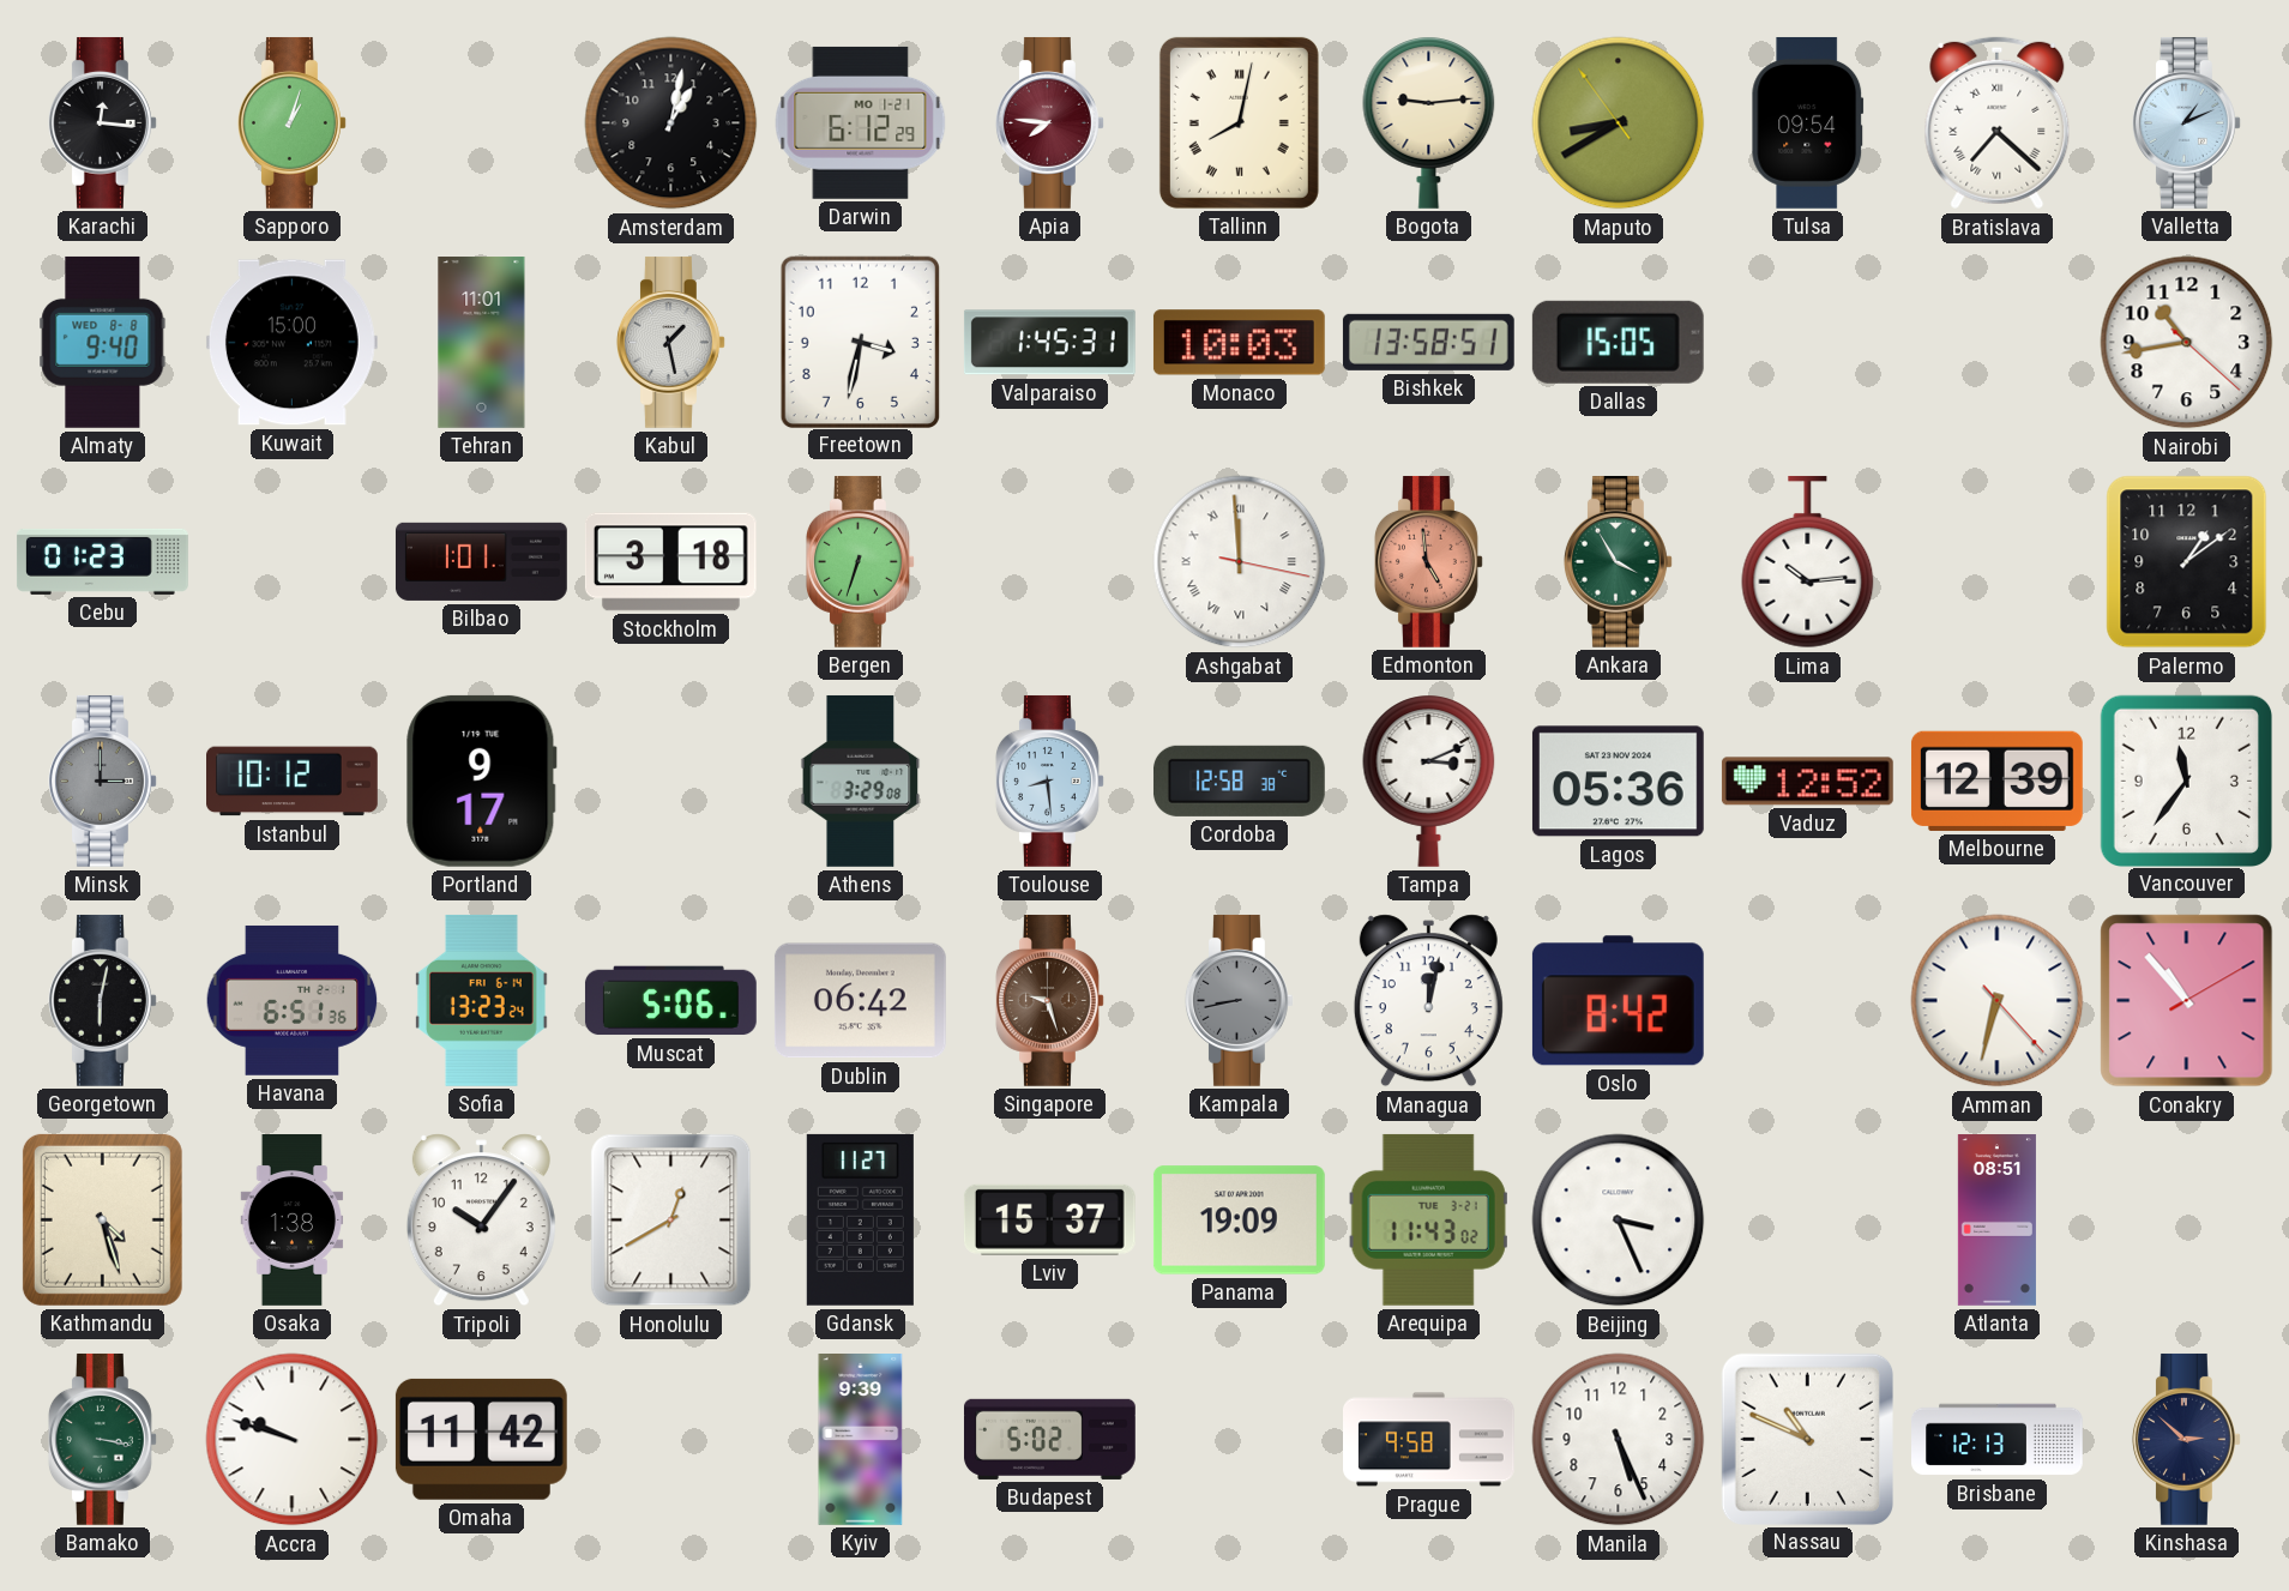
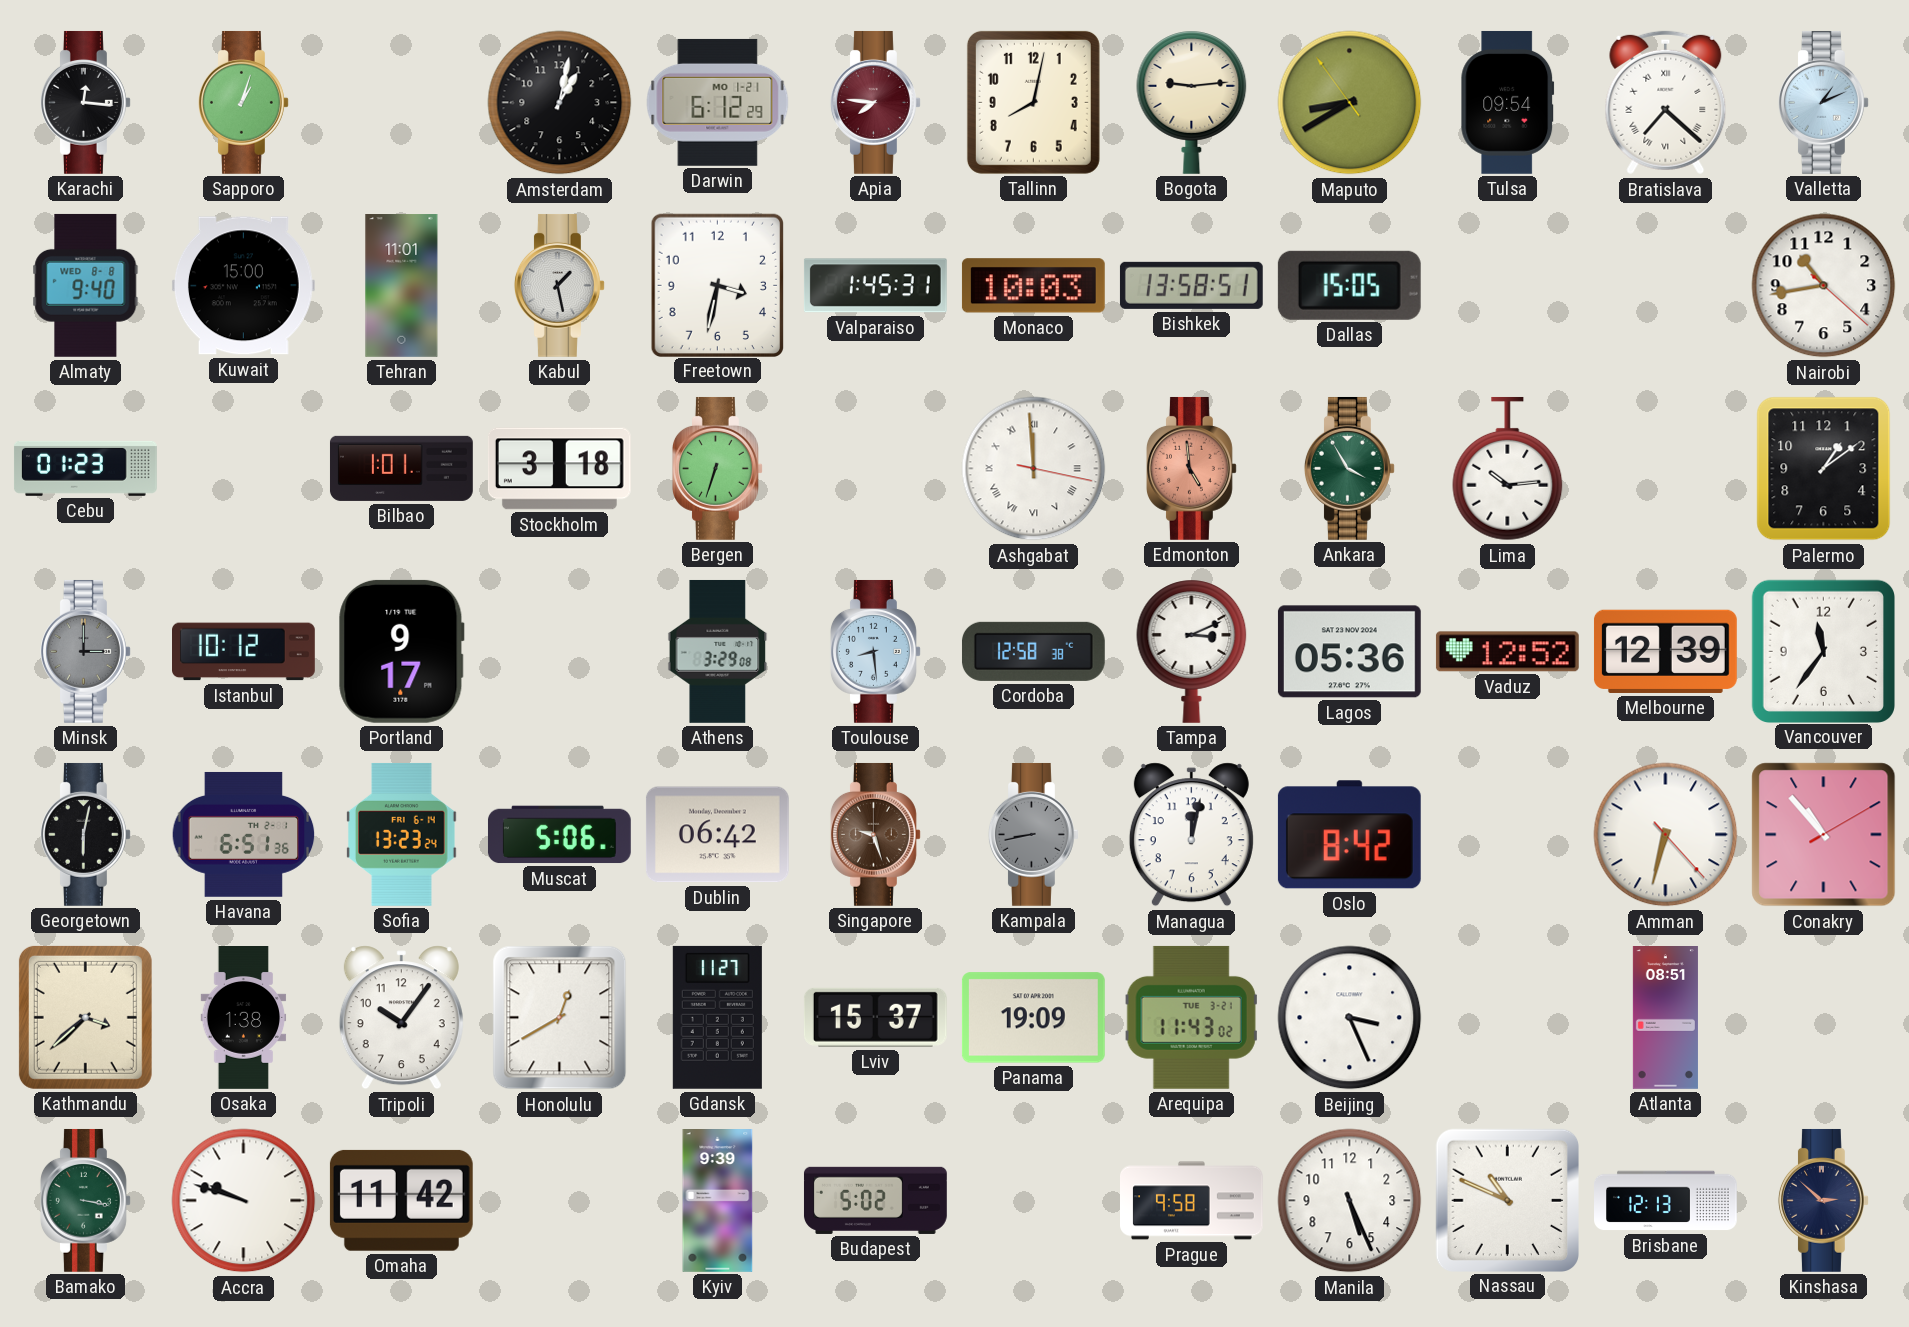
Tallinn numerals: Roman -> Arabic
Kathmandu: 4:27 -> 3:38
